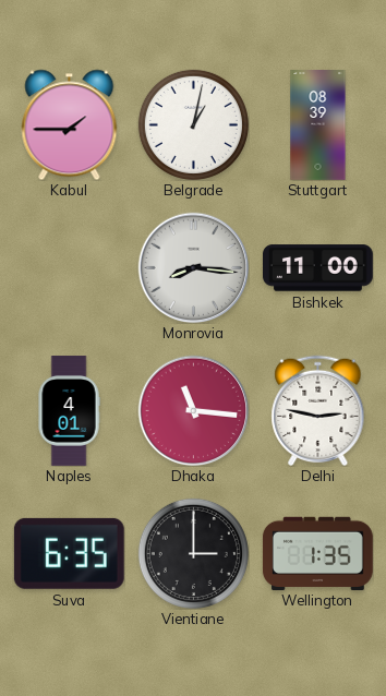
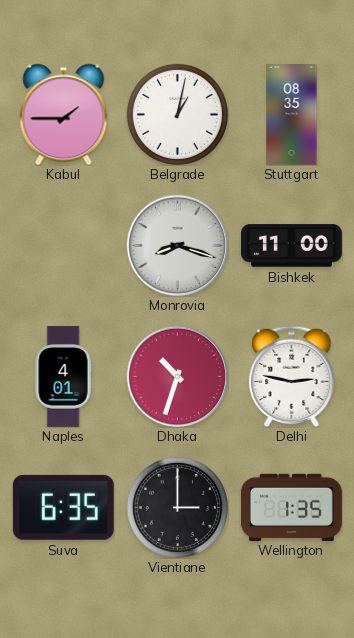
Stuttgart: 08:39 -> 08:35
Monrovia: 8:16 -> 8:18
Dhaka: 11:16 -> 10:33
